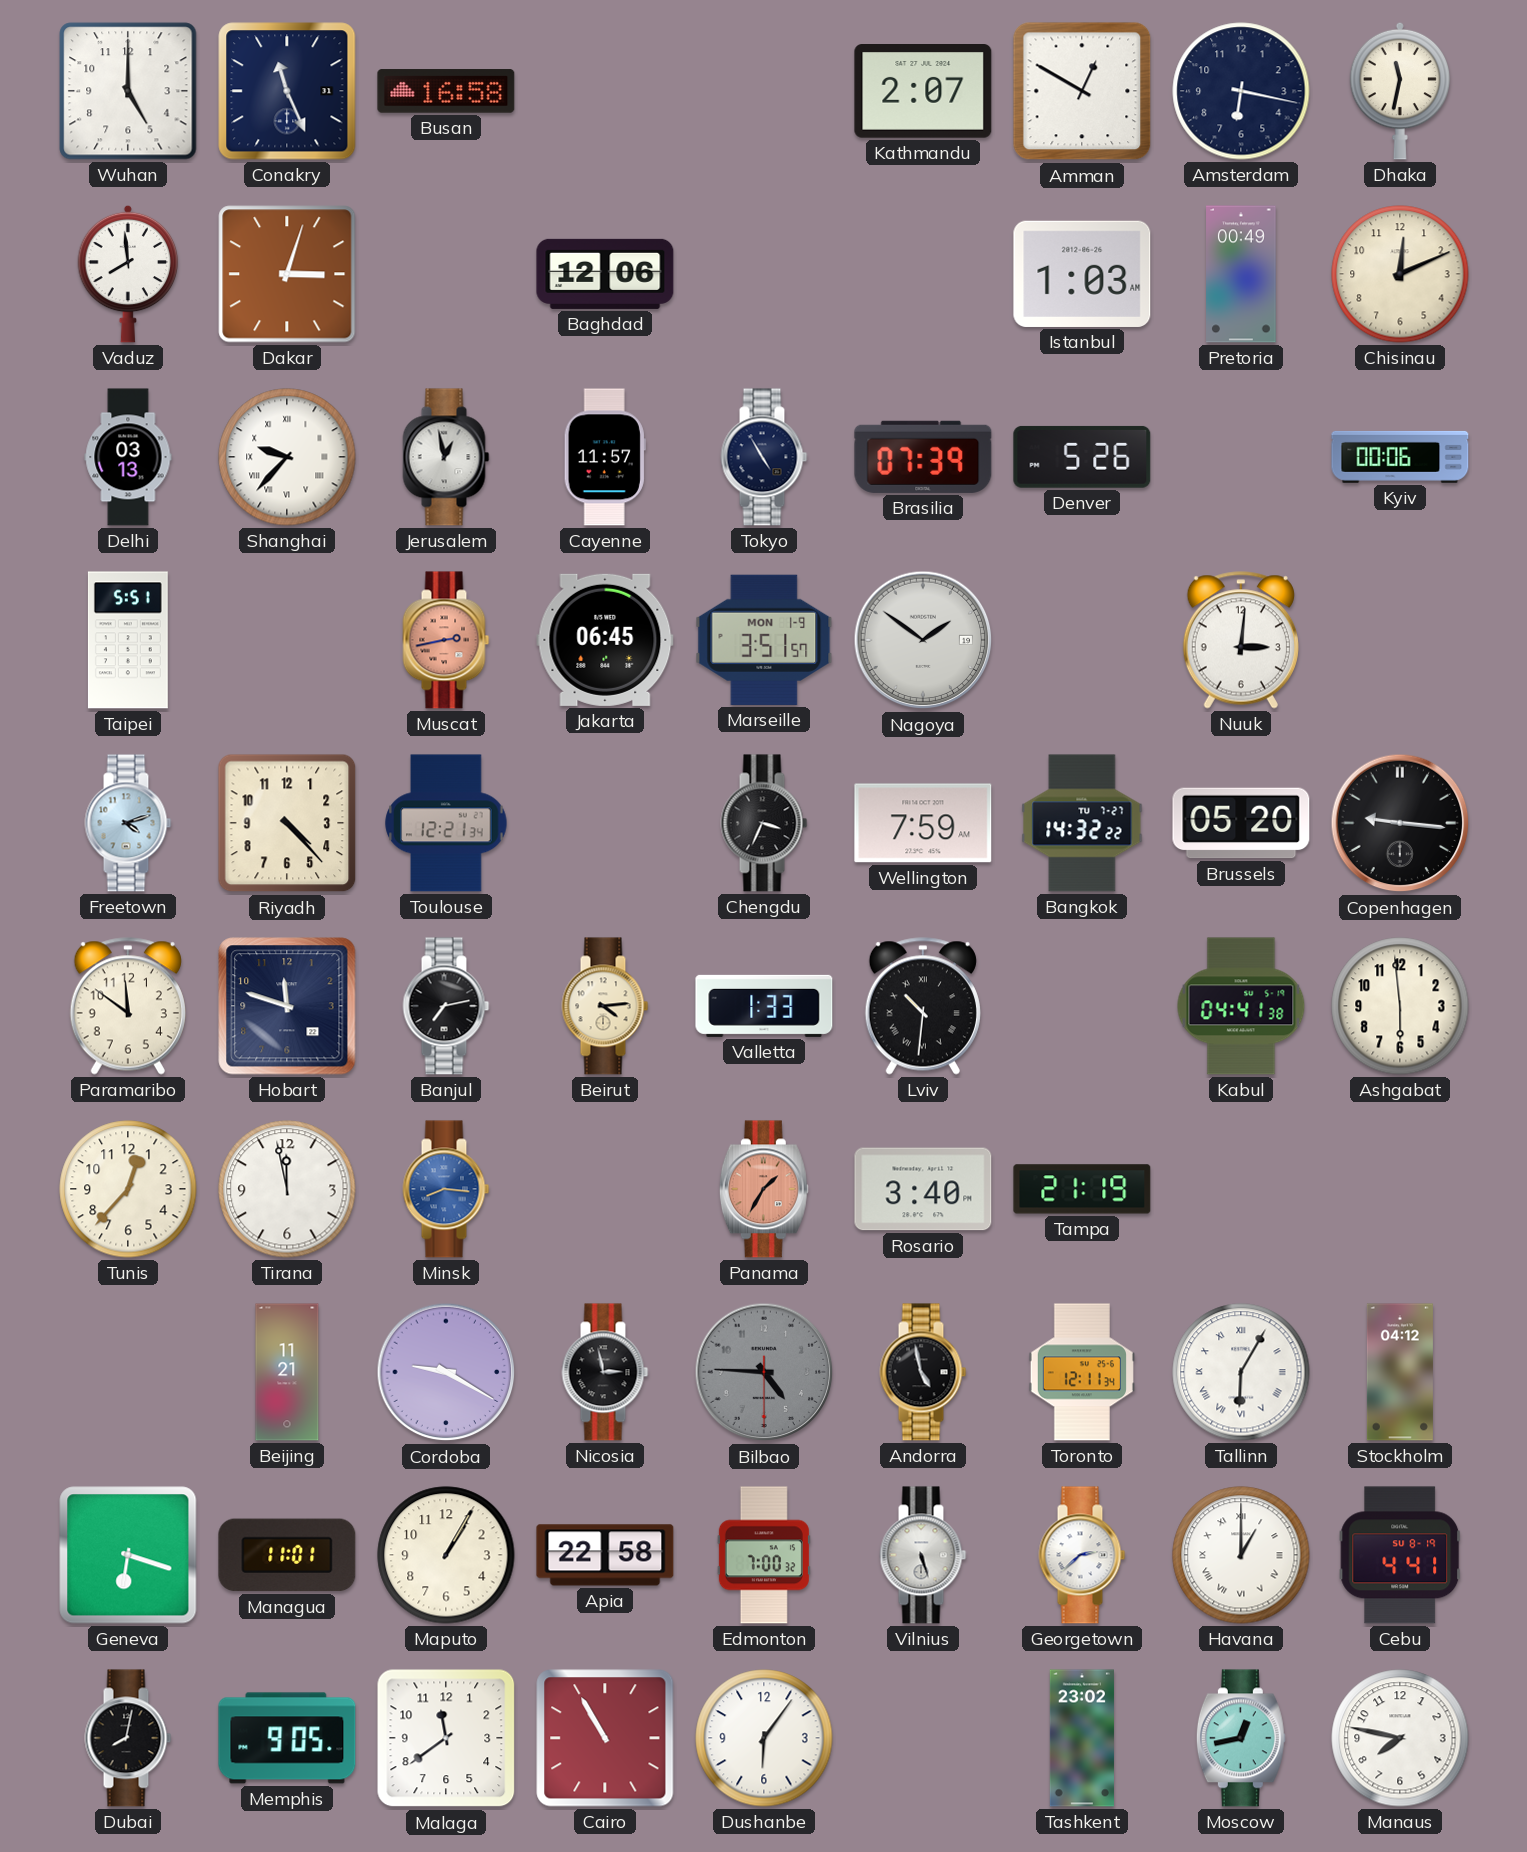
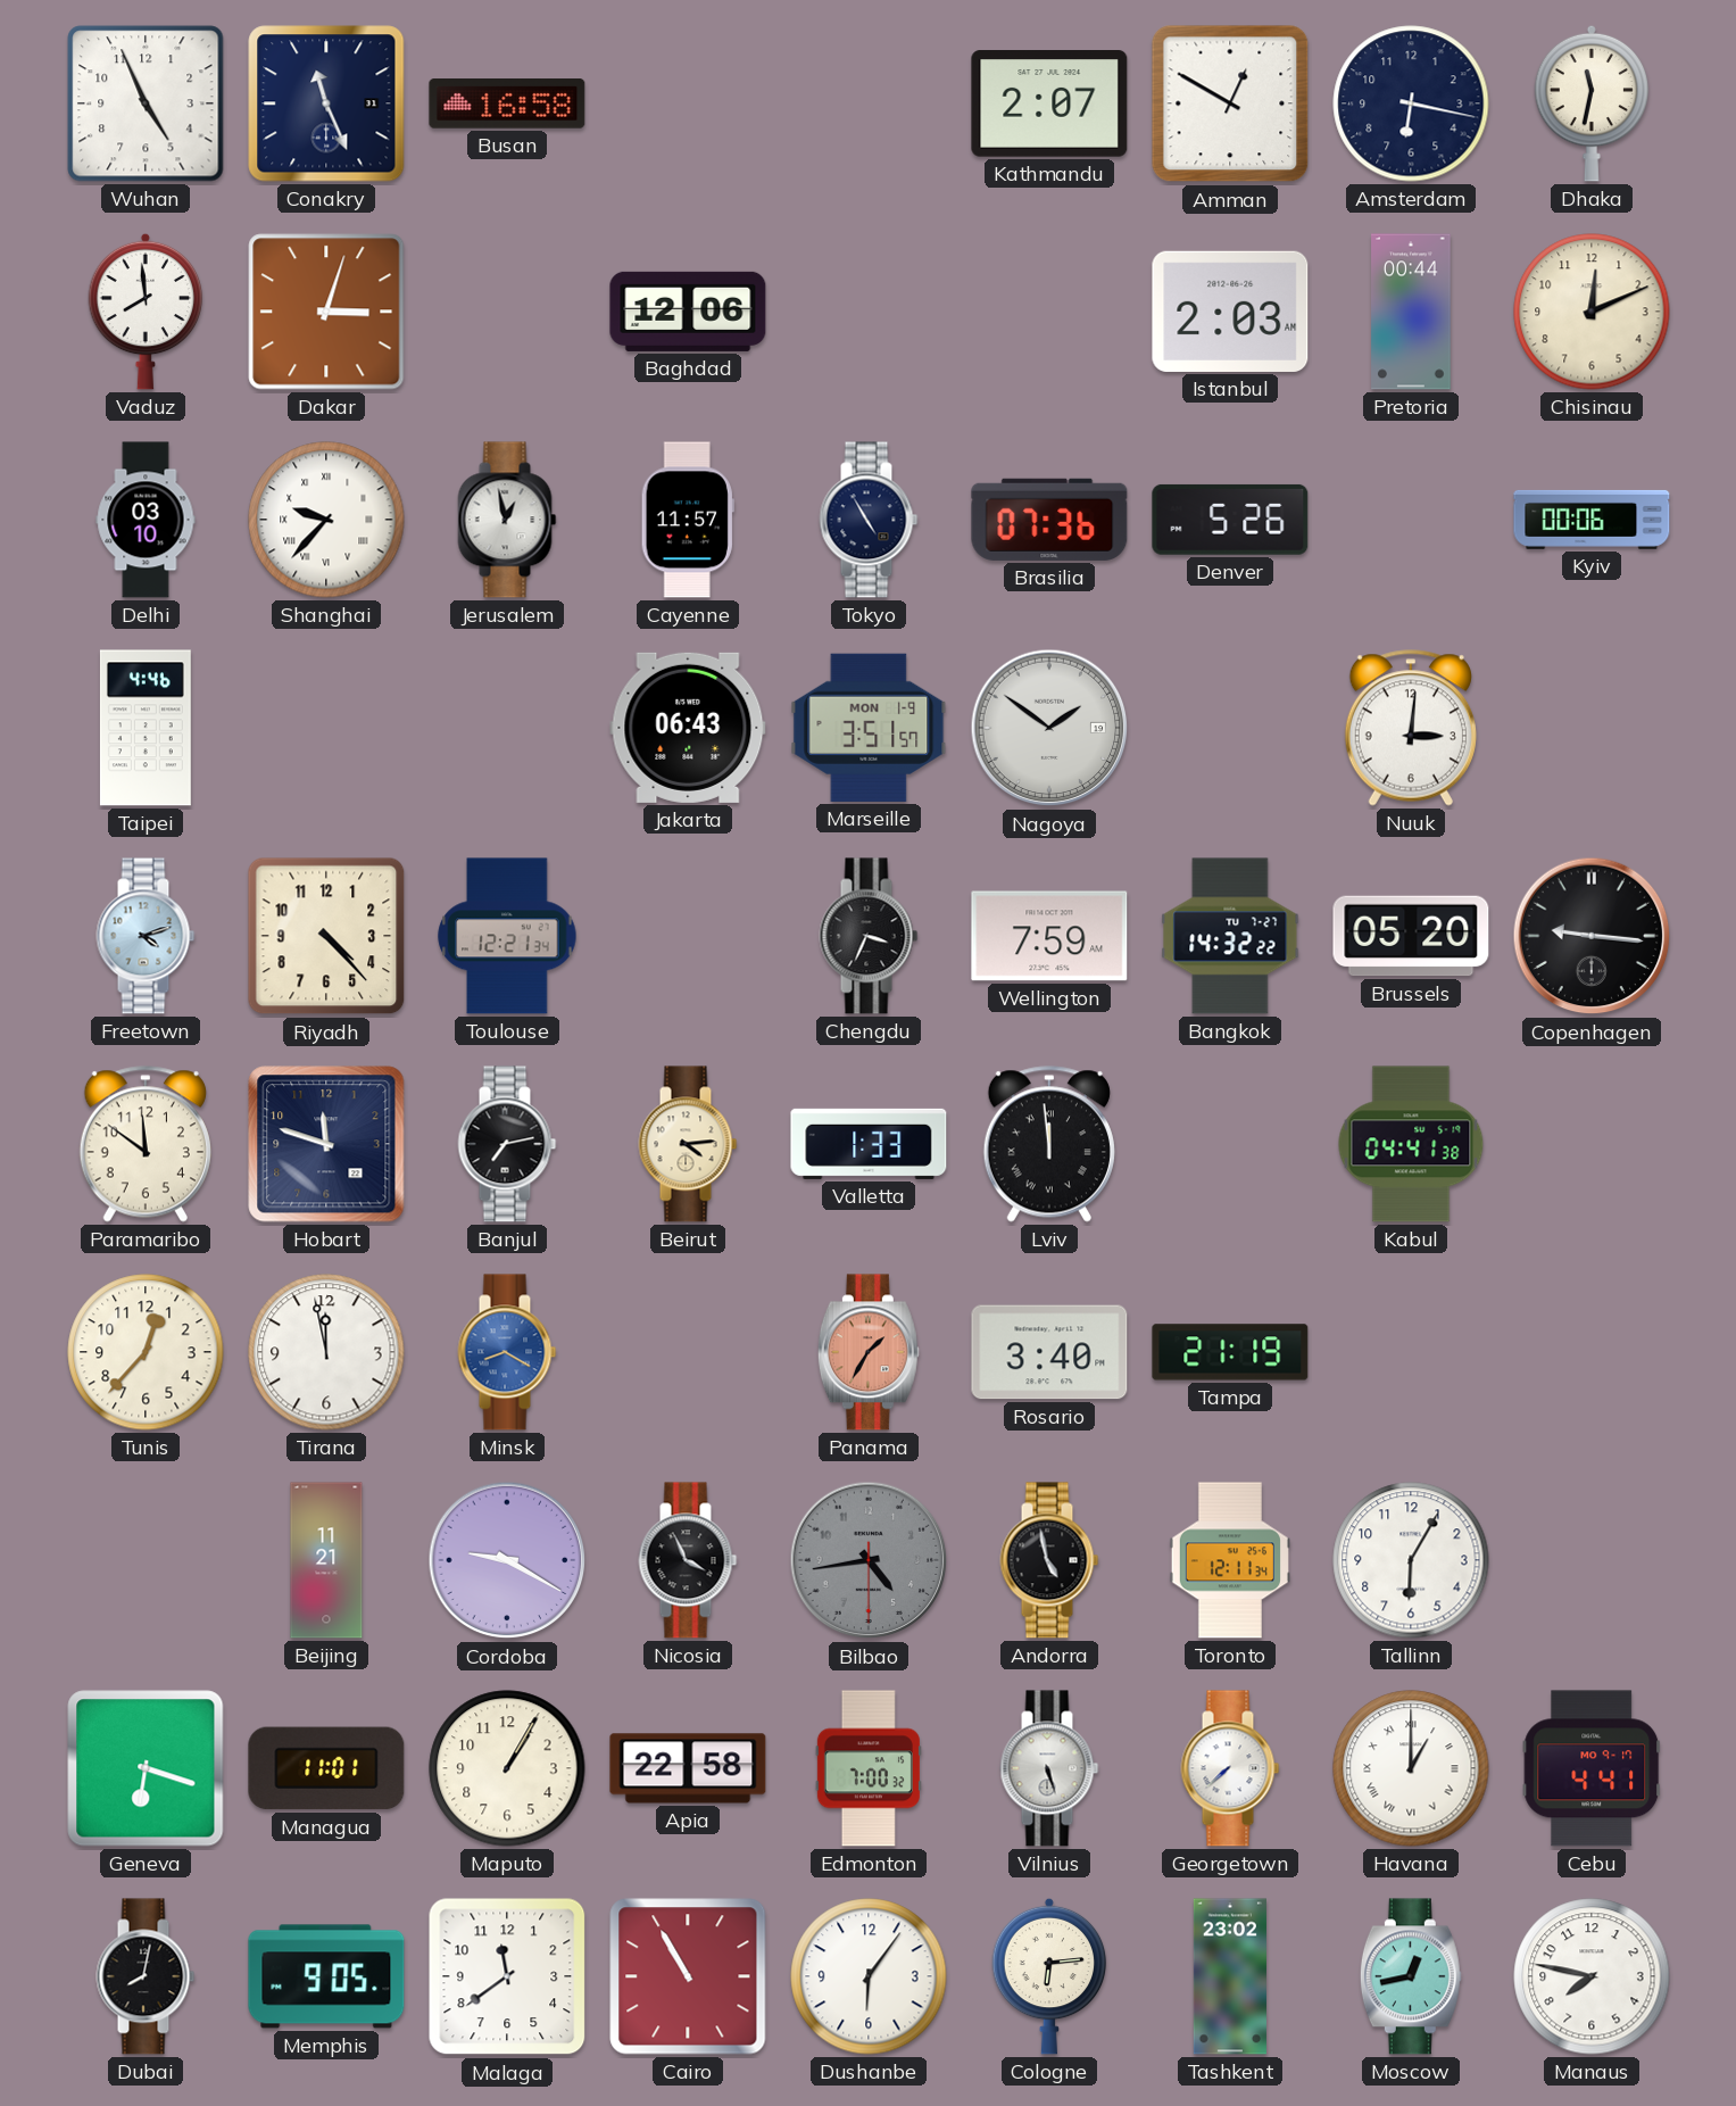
Wuhan: 5:00 -> 4:56
Istanbul: 1:03 -> 2:03
Pretoria: 00:49 -> 00:44
Delhi: 03:13 -> 03:10
Brasilia: 07:39 -> 07:36
Taipei: 5:51 -> 4:46
Muscat: 2:43 -> none
Jakarta: 06:45 -> 06:43
Lviv: 10:31 -> 11:59
Ashgabat: 5:59 -> none
Minsk: 8:16 -> 8:20
Nicosia: 2:58 -> 3:56
Bilbao: 4:45 -> 4:43
Tallinn numerals: Roman -> Arabic
Stockholm: 04:12 -> none
Georgetown: 2:38 -> 7:38
Cebu date: SU 8-19 -> MO 9-17
Cologne: none -> 6:14
